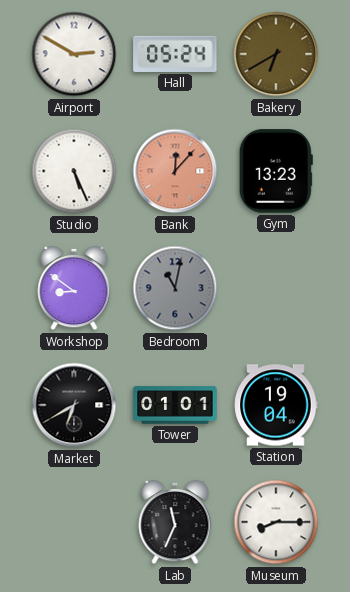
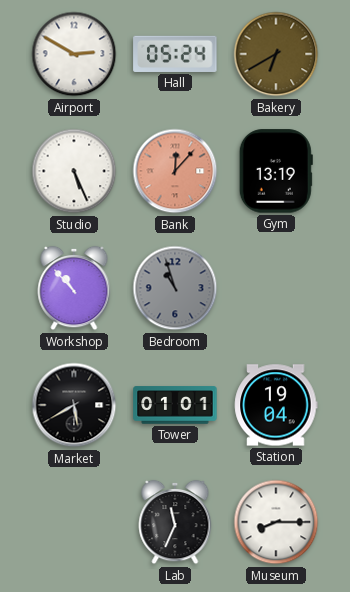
Gym: 13:23 -> 13:19
Workshop: 8:51 -> 10:53
Bedroom: 11:02 -> 10:57
Market: 6:40 -> 5:40
